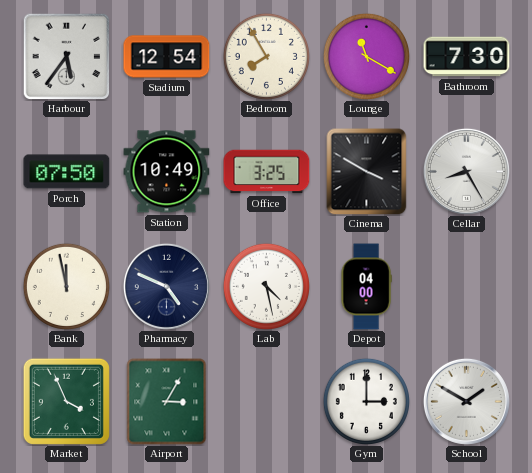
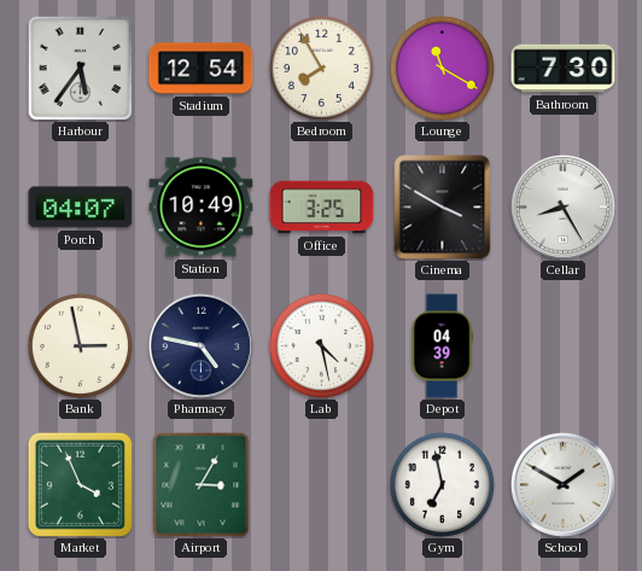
Porch: 07:50 -> 04:07
Bank: 11:58 -> 2:58
Pharmacy: 4:49 -> 4:47
Depot: 04:00 -> 04:39
Gym: 3:00 -> 6:58
